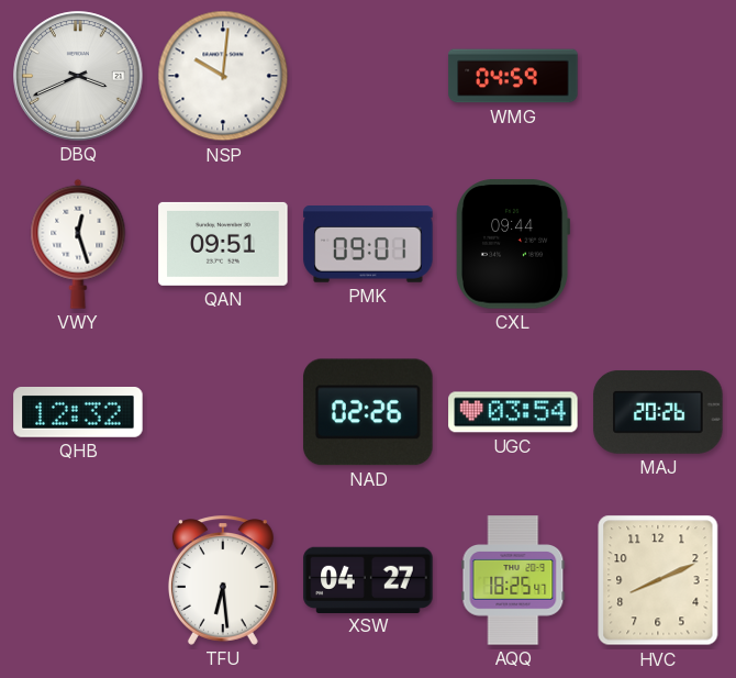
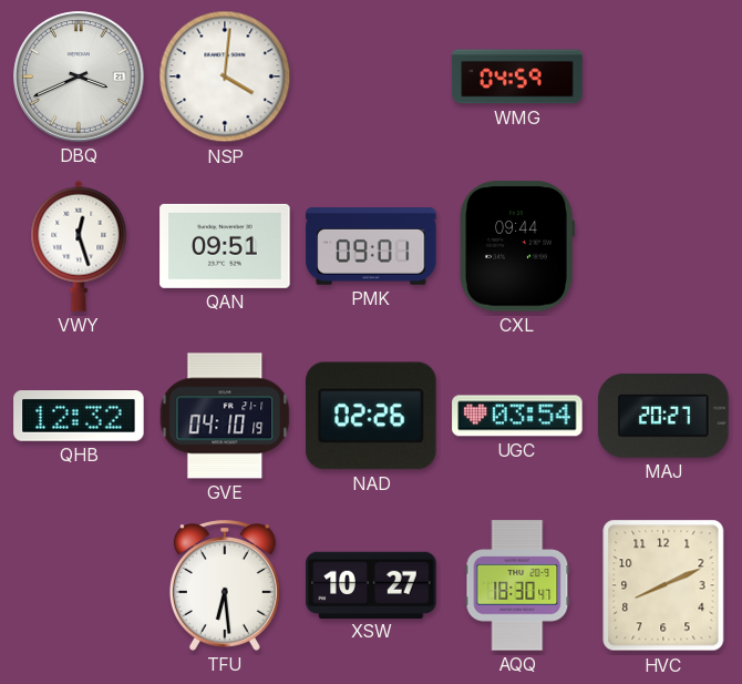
NSP: 10:01 -> 4:01
GVE: none -> 04:10
MAJ: 20:26 -> 20:27
XSW: 04:27 -> 10:27
AQQ: 18:25 -> 18:30
